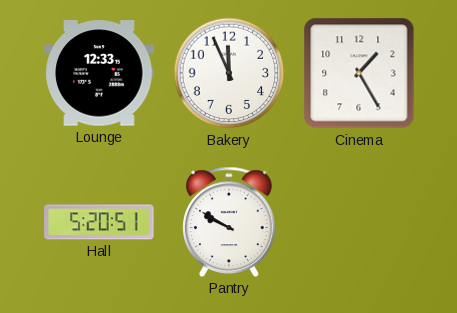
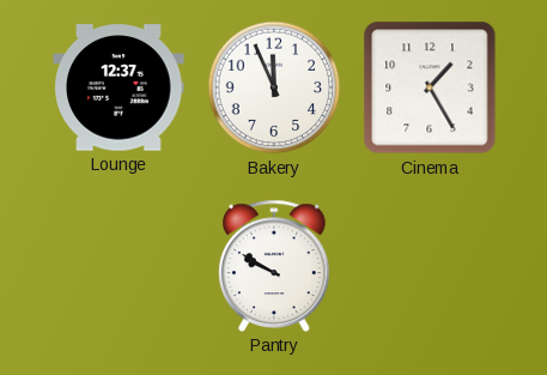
Lounge: 12:33 -> 12:37
Hall: 5:20 -> none
